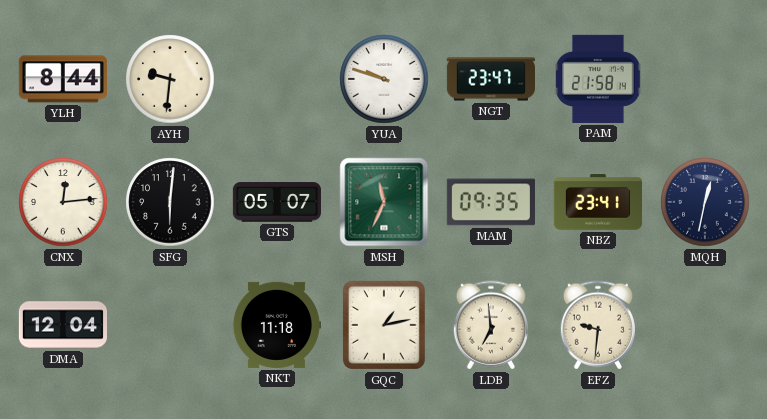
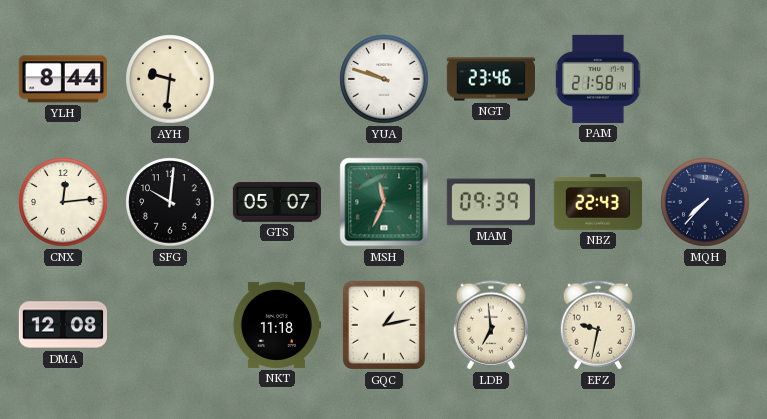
NGT: 23:47 -> 23:46
SFG: 6:01 -> 10:01
MAM: 09:35 -> 09:39
NBZ: 23:41 -> 22:43
MQH: 12:32 -> 7:37
DMA: 12:04 -> 12:08
EFZ: 9:31 -> 9:32
